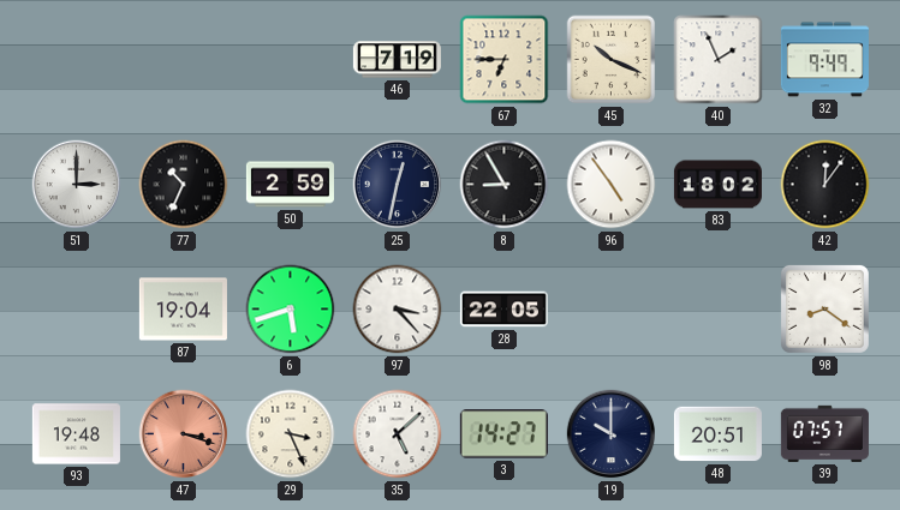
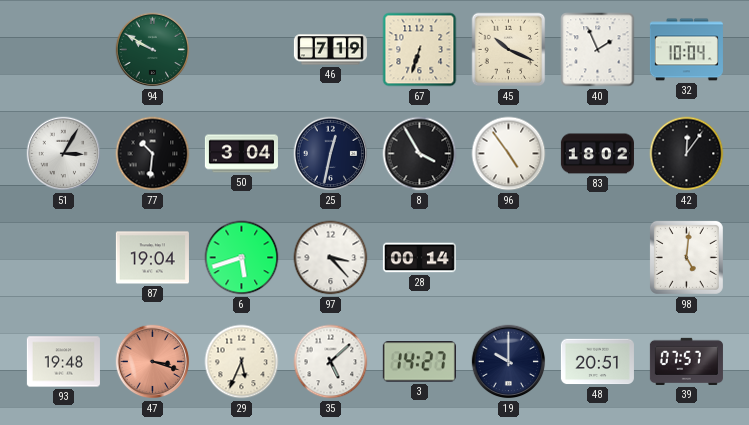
94: none -> 9:50
67: 6:45 -> 6:33
32: 9:49 -> 10:04
51: 3:00 -> 3:05
77: 10:34 -> 10:31
50: 2:59 -> 3:04
8: 8:55 -> 3:55
28: 22:05 -> 00:14
98: 8:21 -> 5:01
29: 3:26 -> 5:34
